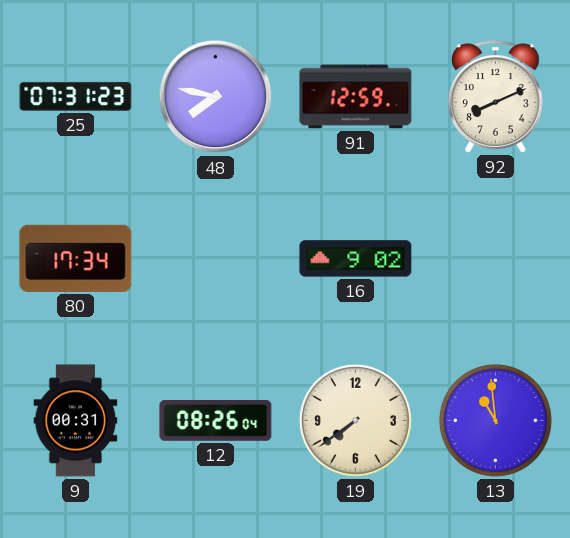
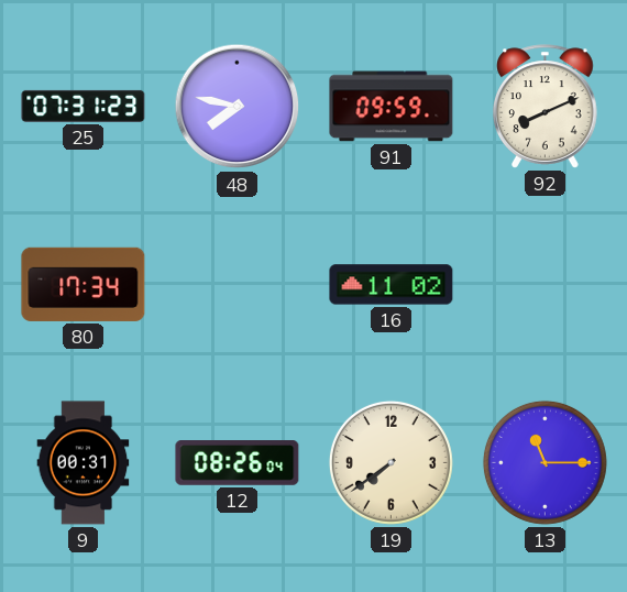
91: 12:59 -> 09:59
16: 9:02 -> 11:02
13: 10:59 -> 11:15
